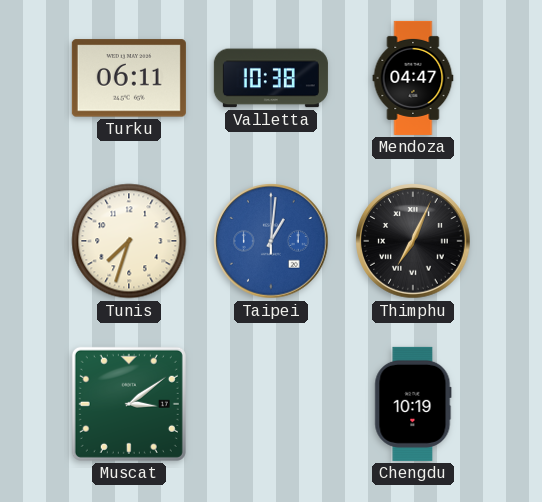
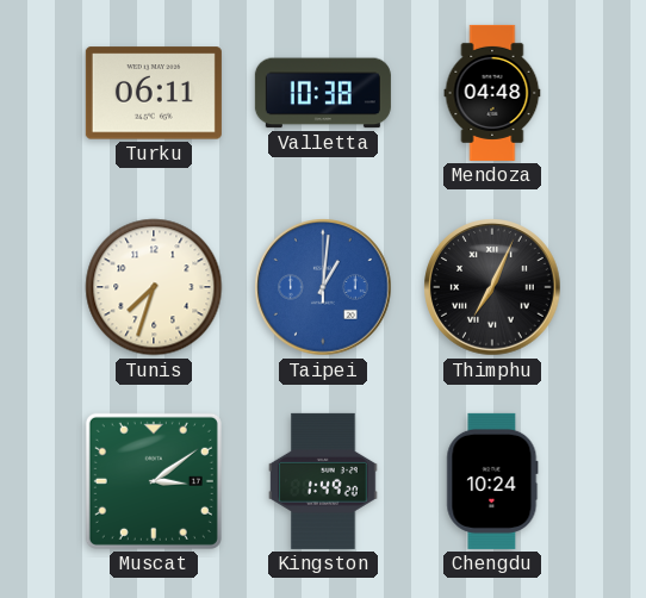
Mendoza: 04:47 -> 04:48
Kingston: none -> 1:49
Chengdu: 10:19 -> 10:24
